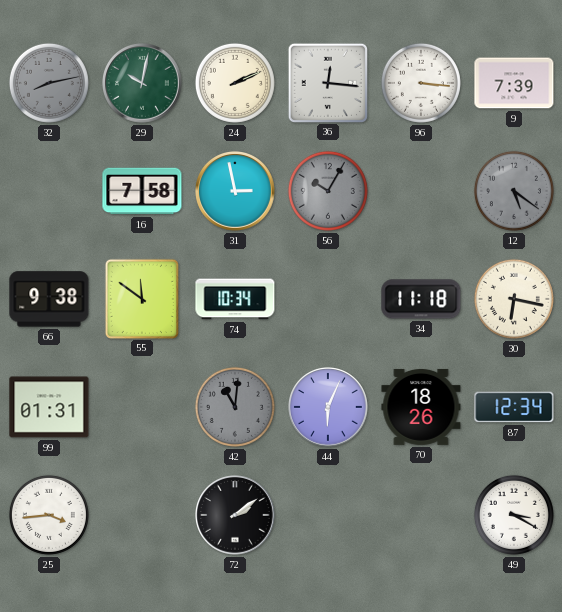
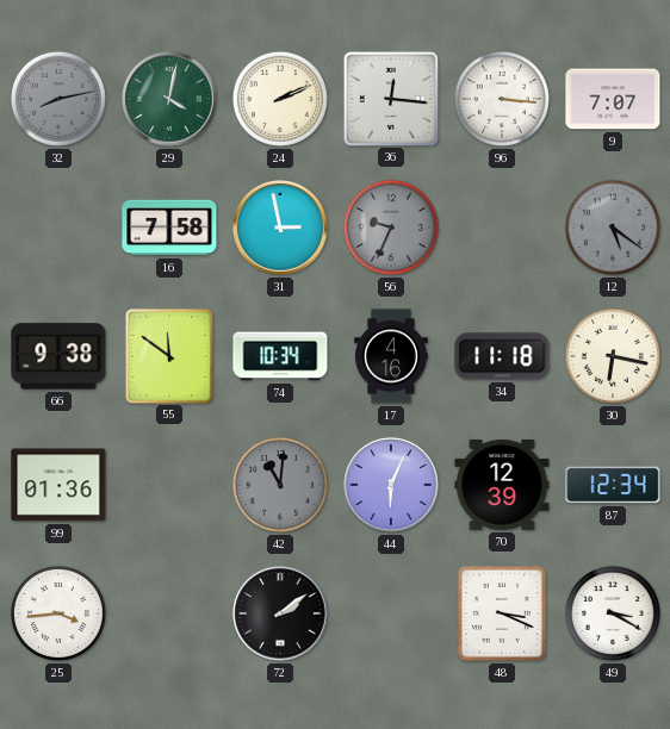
29: 10:02 -> 4:02
9: 7:39 -> 7:07
56: 10:05 -> 9:34
17: none -> 4:16
99: 01:31 -> 01:36
70: 18:26 -> 12:39
48: none -> 3:19
